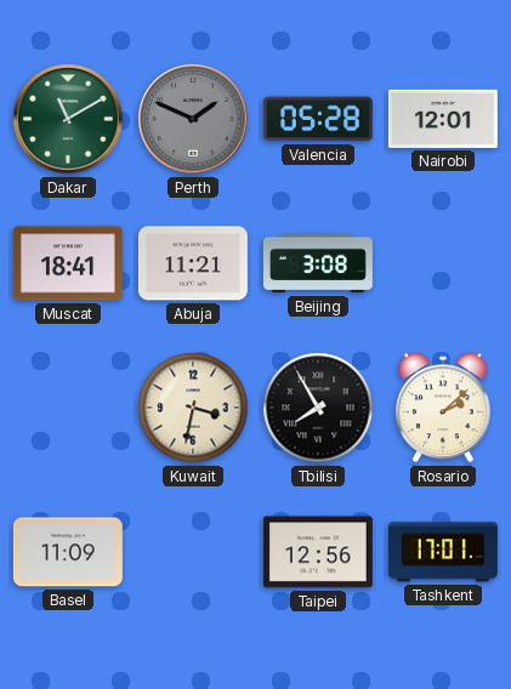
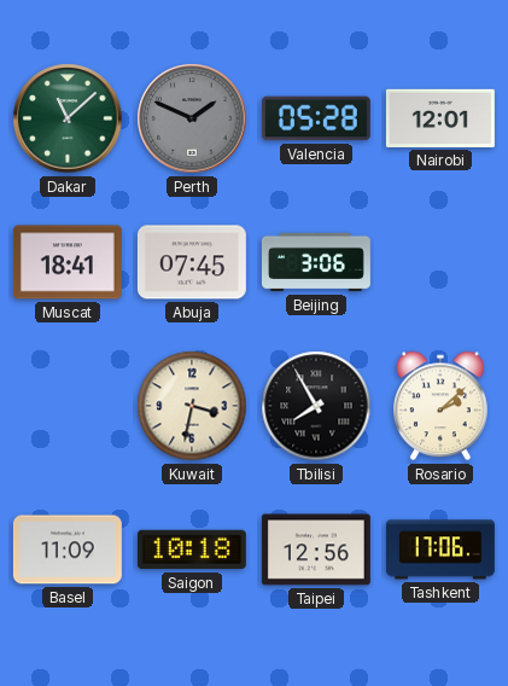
Dakar: 11:10 -> 11:08
Abuja: 11:21 -> 07:45
Beijing: 3:08 -> 3:06
Saigon: none -> 10:18
Tashkent: 17:01 -> 17:06
